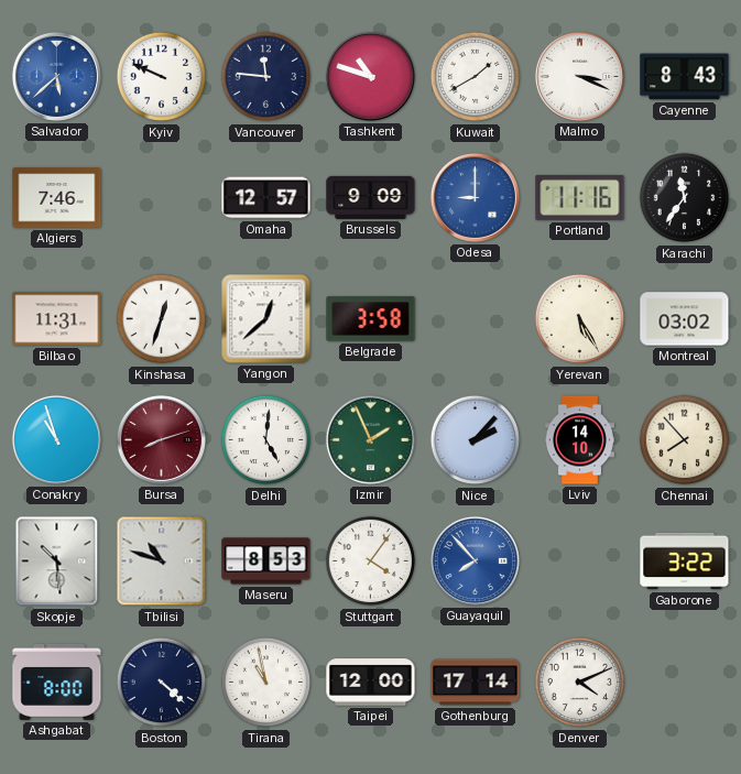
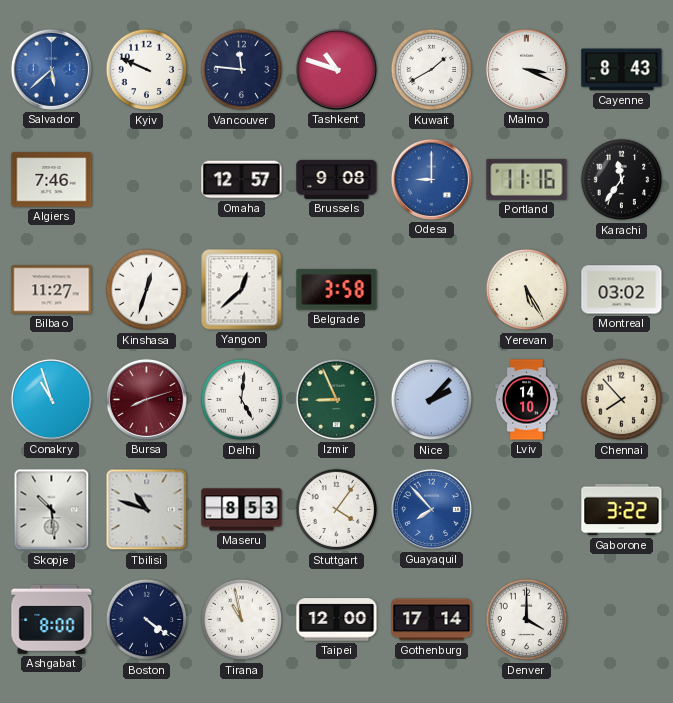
Brussels: 9:09 -> 9:08
Bilbao: 11:31 -> 11:27
Izmir: 1:56 -> 8:56
Boston: 4:22 -> 4:21
Denver: 4:11 -> 4:00
